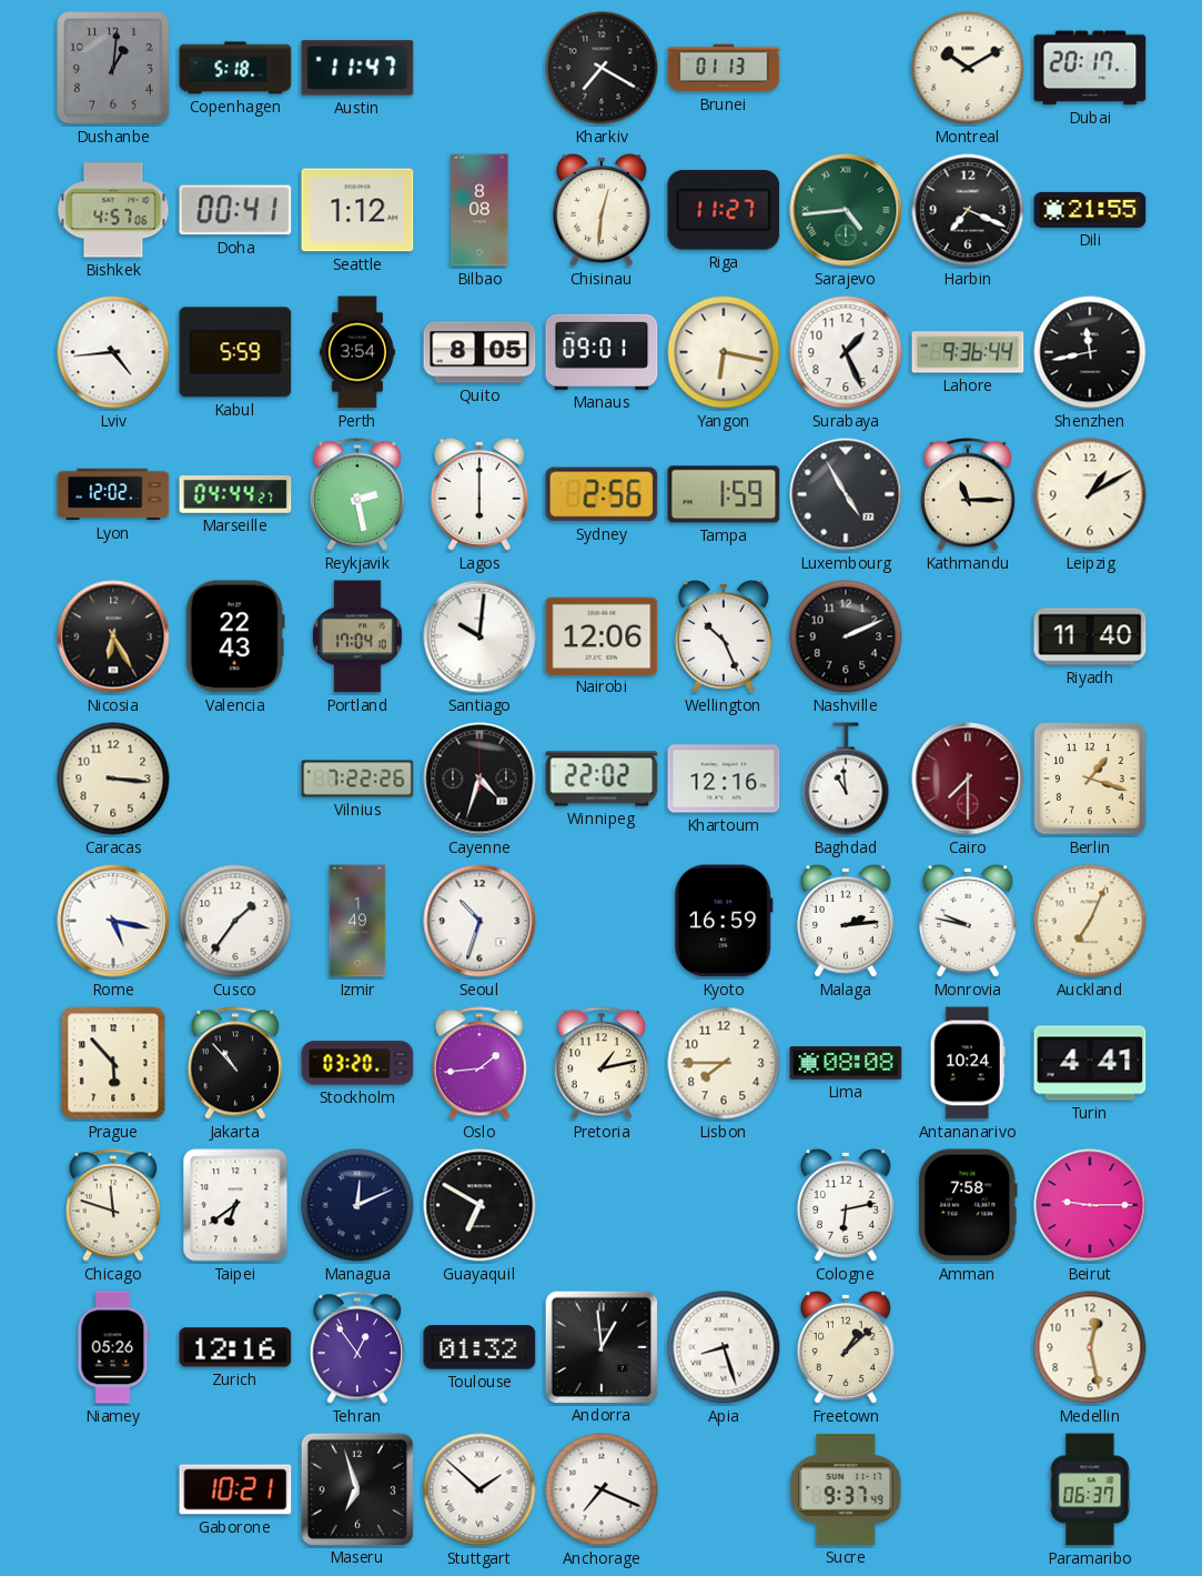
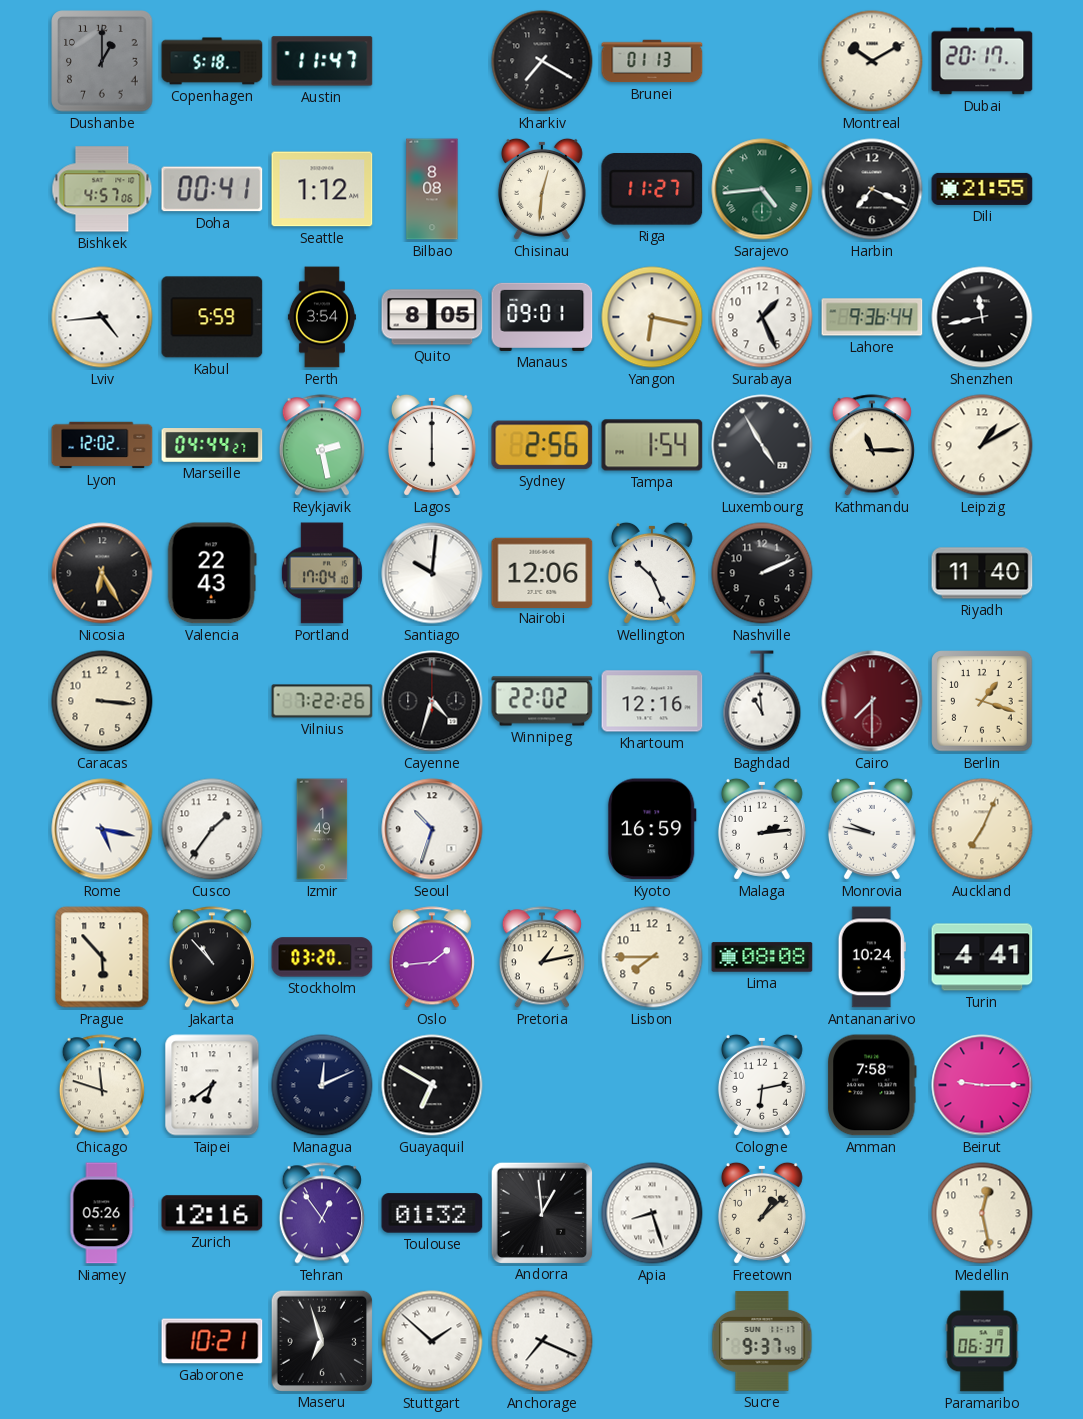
Dushanbe: 1:01 -> 1:00
Tampa: 1:59 -> 1:54
